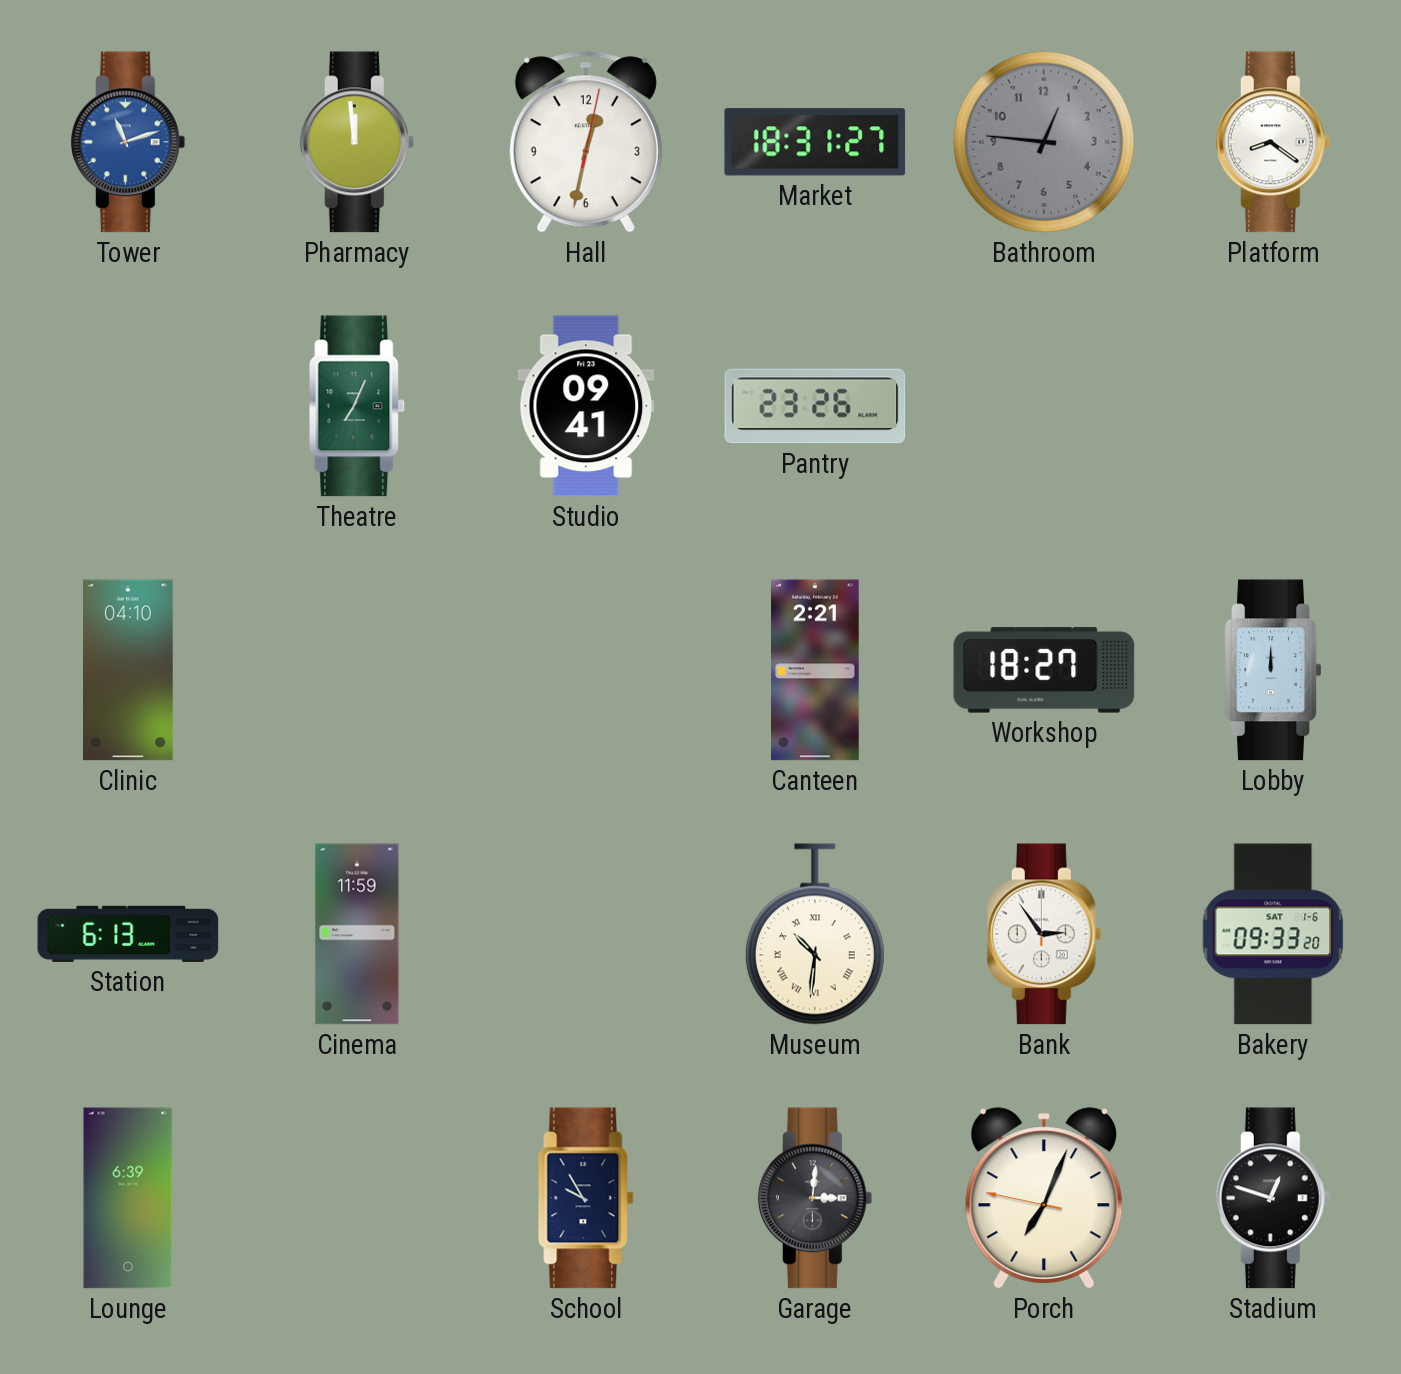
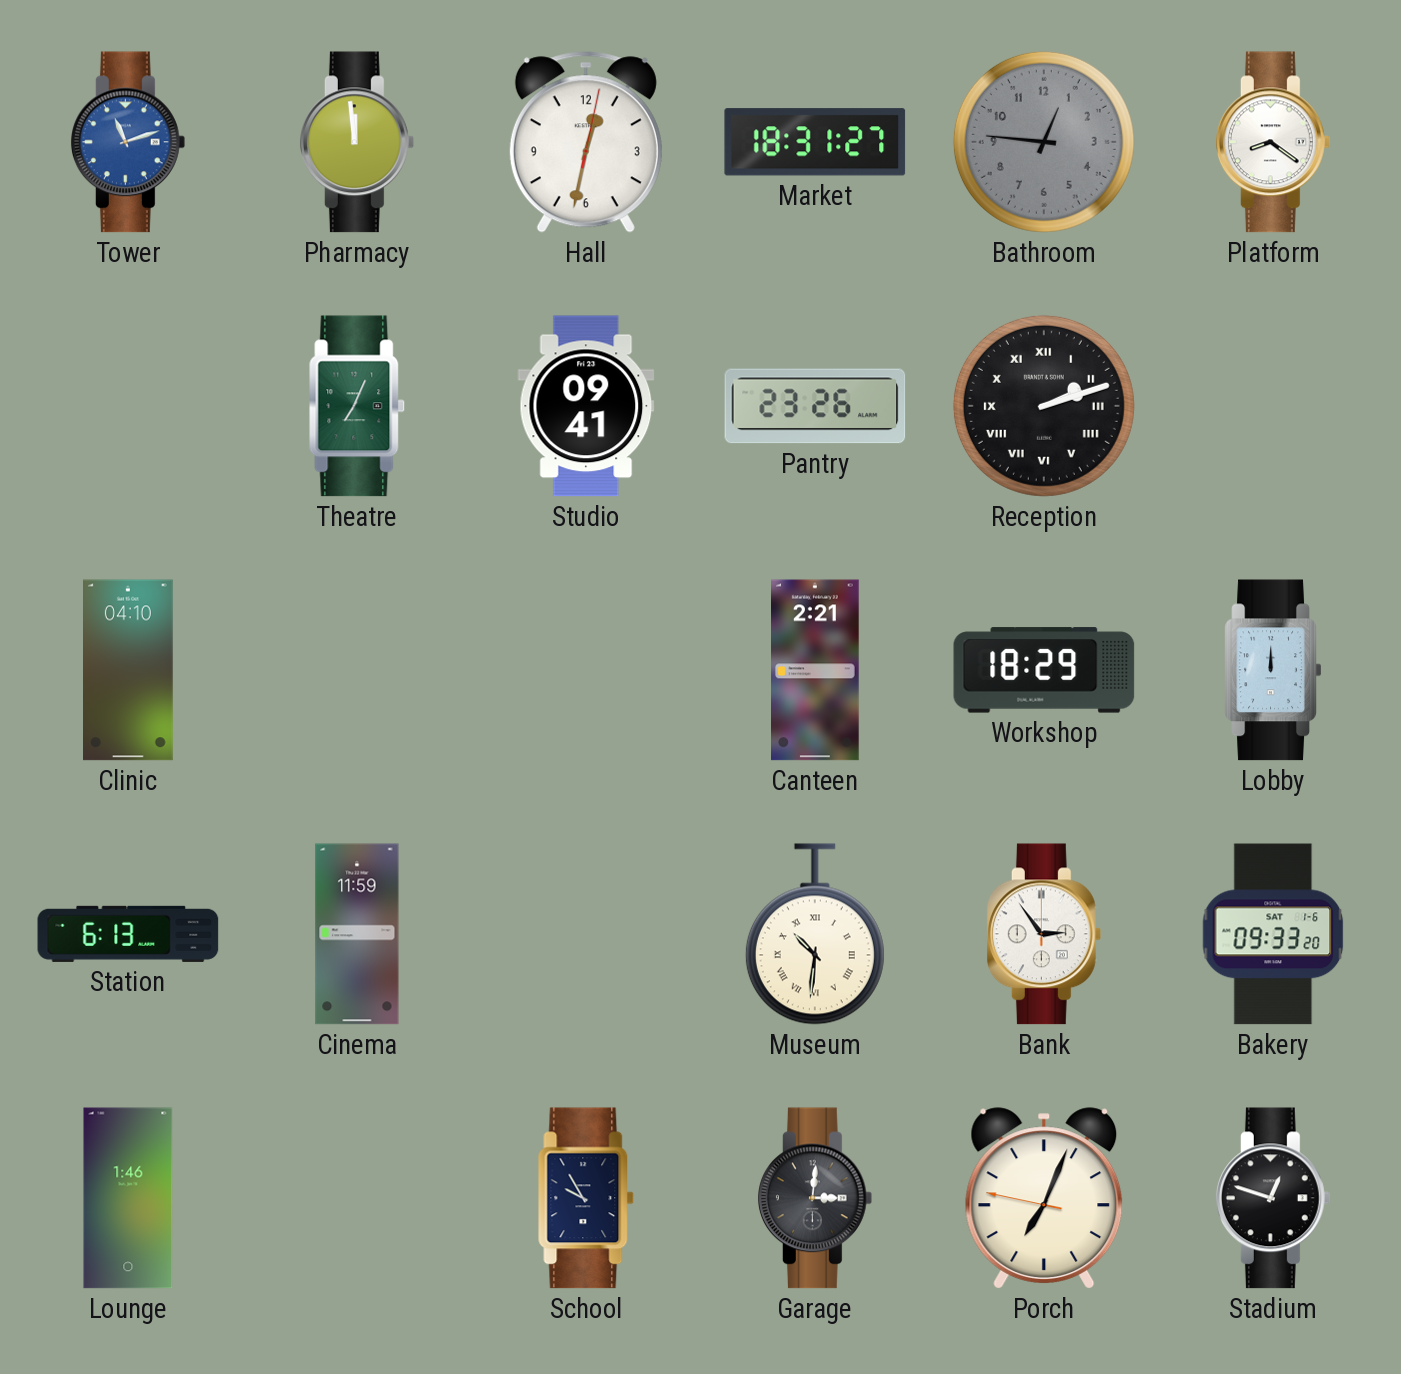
Reception: none -> 2:12
Workshop: 18:27 -> 18:29
Lounge: 6:39 -> 1:46
